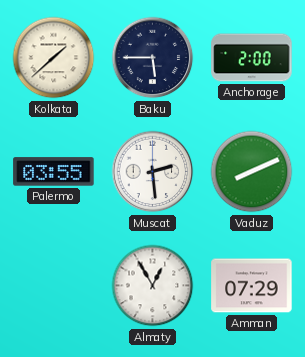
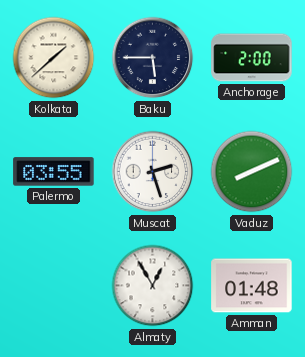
Muscat: 2:29 -> 2:27
Amman: 07:29 -> 01:48
